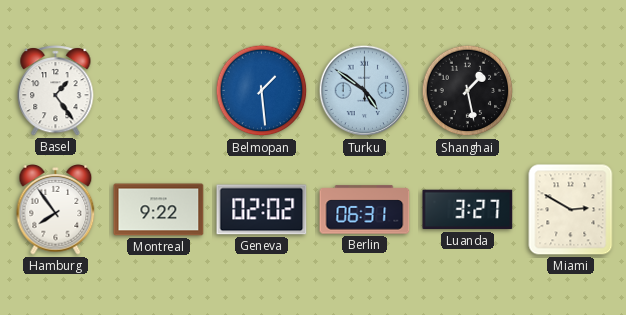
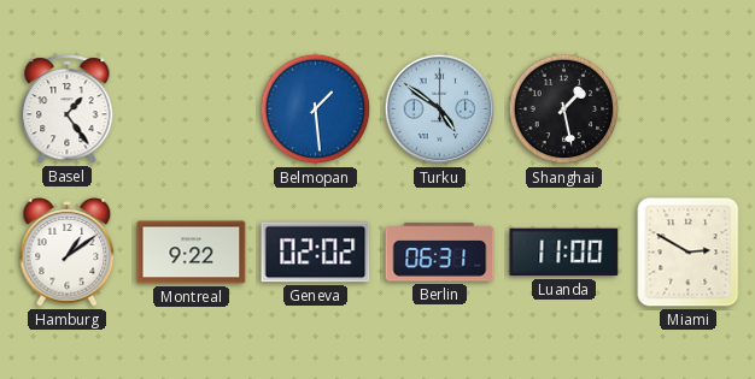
Hamburg: 7:54 -> 1:09
Luanda: 3:27 -> 11:00
